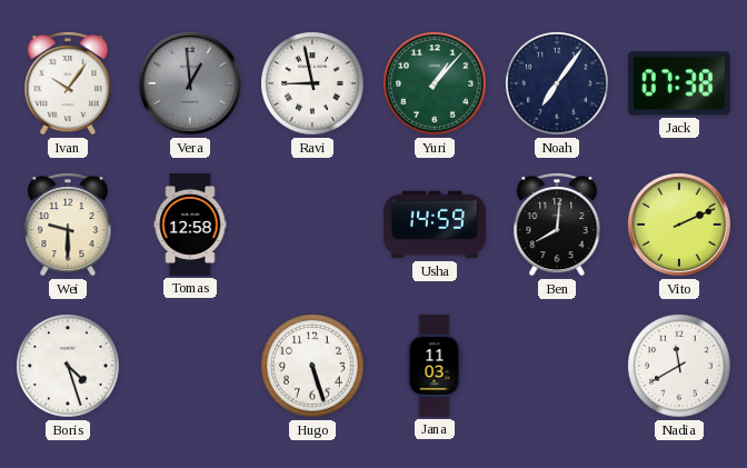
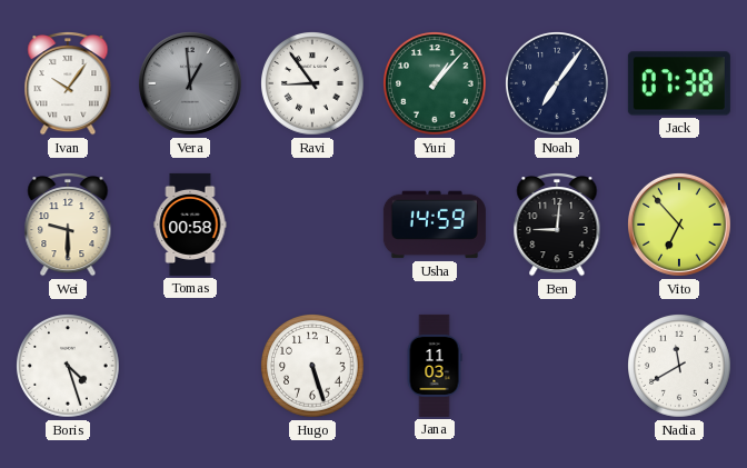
Ravi: 8:58 -> 8:54
Tomas: 12:58 -> 00:58
Ben: 8:01 -> 9:01
Vito: 2:11 -> 6:53
